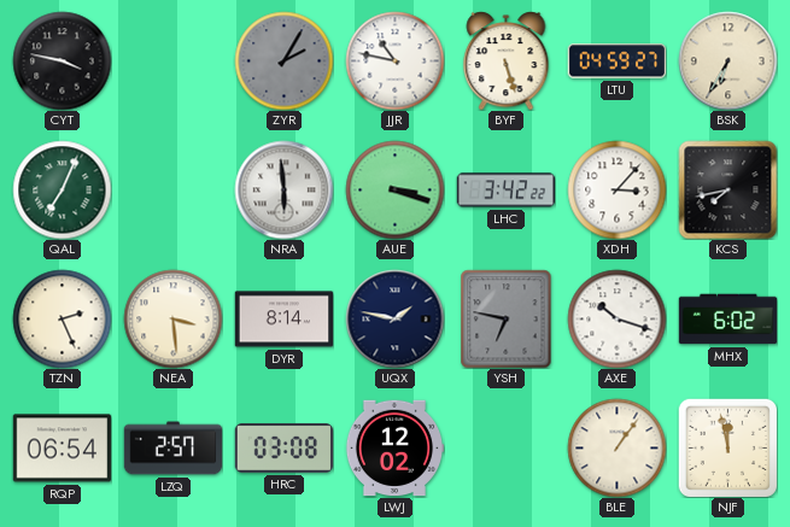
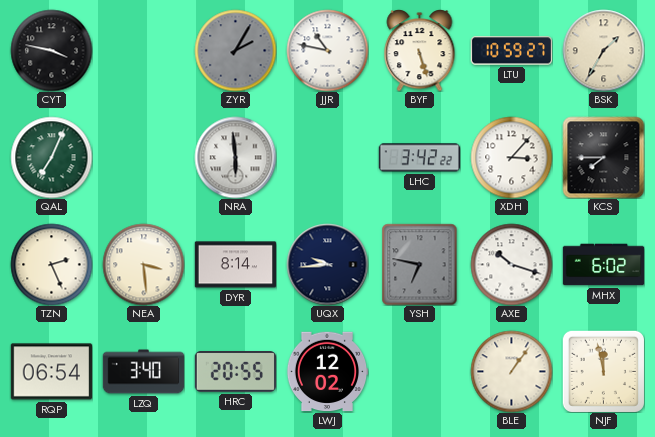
LTU: 04:59 -> 10:59
BSK: 6:35 -> 1:35
AUE: 3:18 -> none
KCS: 7:43 -> 7:45
UQX: 1:47 -> 9:44
LZQ: 2:57 -> 3:40
HRC: 03:08 -> 20:55
